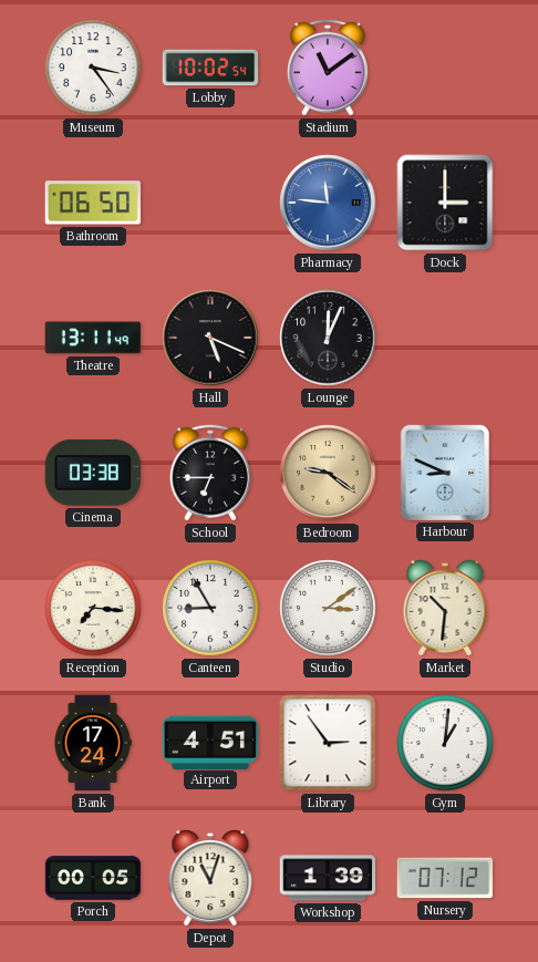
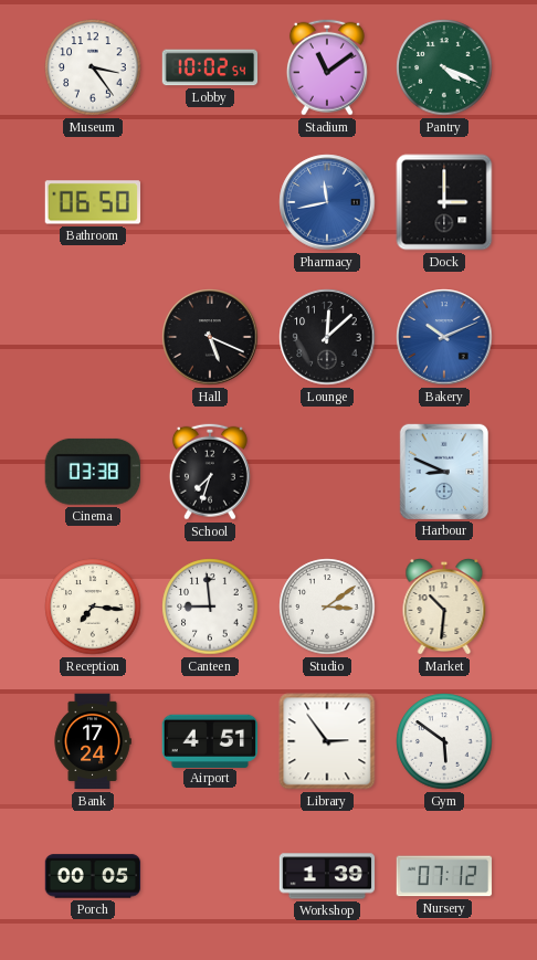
Pantry: none -> 4:19
Pharmacy: 11:46 -> 11:43
Theatre: 13:11 -> none
Lounge: 12:04 -> 12:08
Bakery: none -> 10:11
School: 6:45 -> 7:33
Bedroom: 9:21 -> none
Canteen: 8:55 -> 8:59
Gym: 1:01 -> 5:51
Depot: 11:03 -> none
